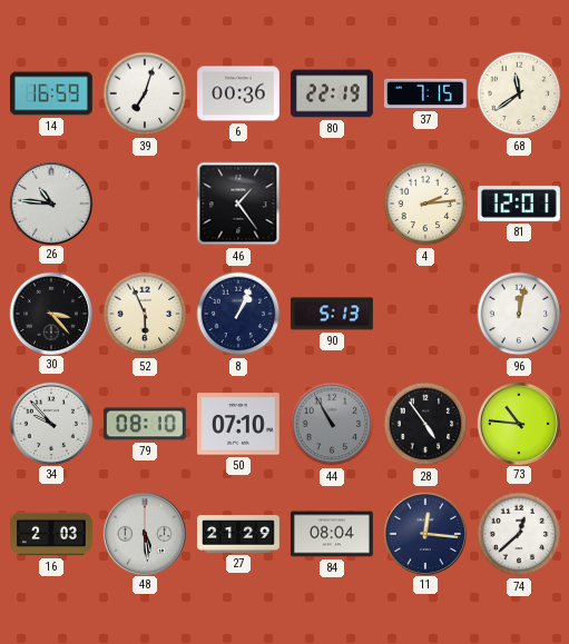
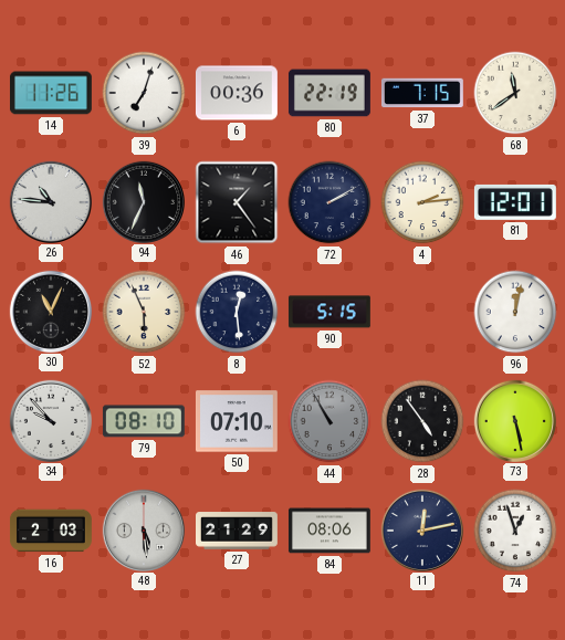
14: 16:59 -> 11:26
94: none -> 11:34
72: none -> 2:10
30: 3:23 -> 11:04
8: 1:04 -> 12:29
90: 5:13 -> 5:15
73: 10:46 -> 5:28
84: 08:04 -> 08:06
11: 12:16 -> 12:13
74: 12:38 -> 12:57
